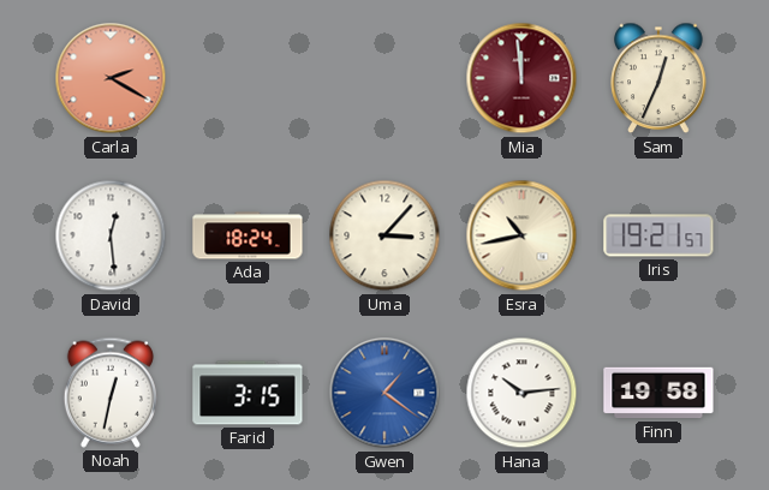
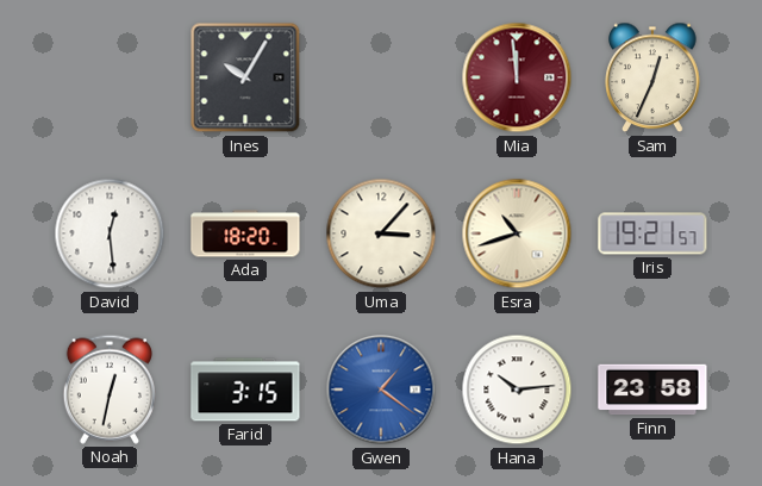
Carla: 2:20 -> none
Ines: none -> 10:05
Ada: 18:24 -> 18:20
Esra: 10:43 -> 10:42
Finn: 19:58 -> 23:58
